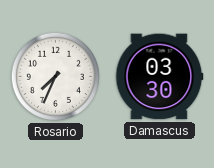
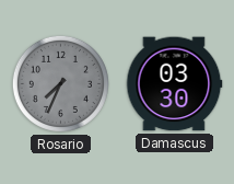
Rosario dial: white -> grey
